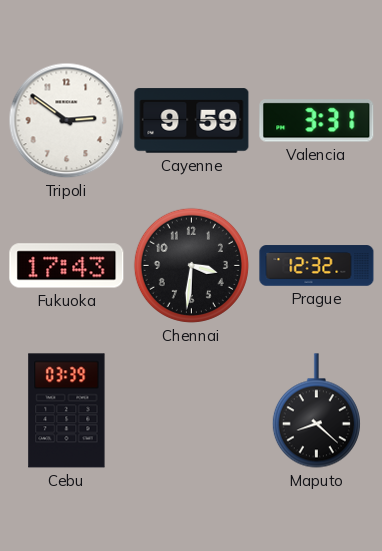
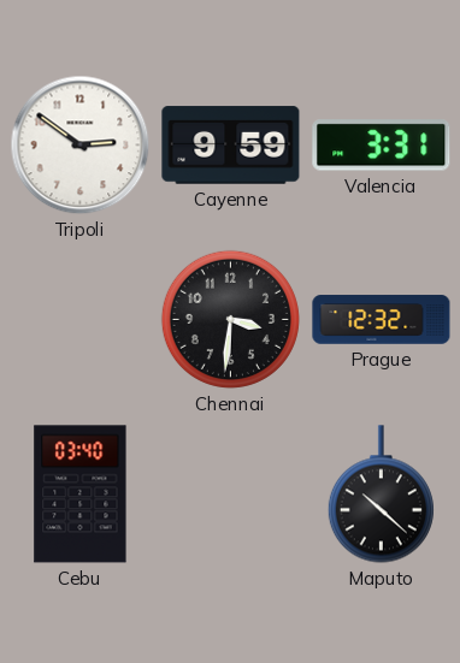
Fukuoka: 17:43 -> none
Cebu: 03:39 -> 03:40
Maputo: 8:22 -> 10:22
